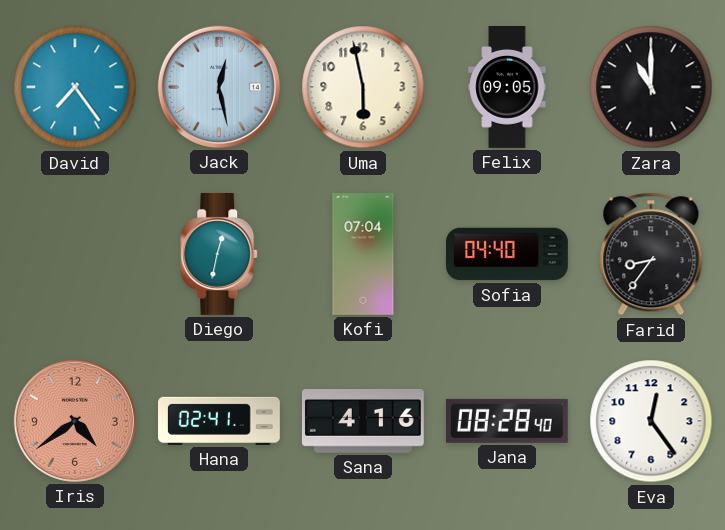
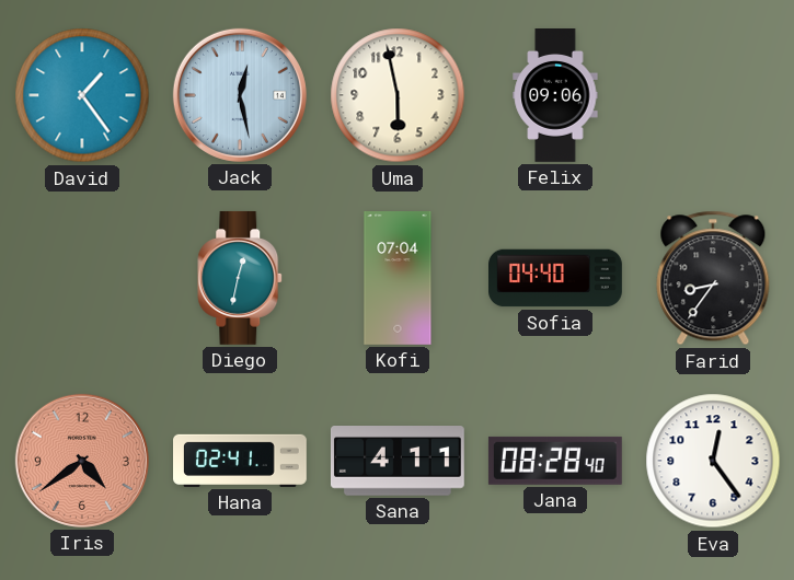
David: 7:24 -> 1:24
Felix: 09:05 -> 09:06
Zara: 11:00 -> none
Sana: 4:16 -> 4:11
